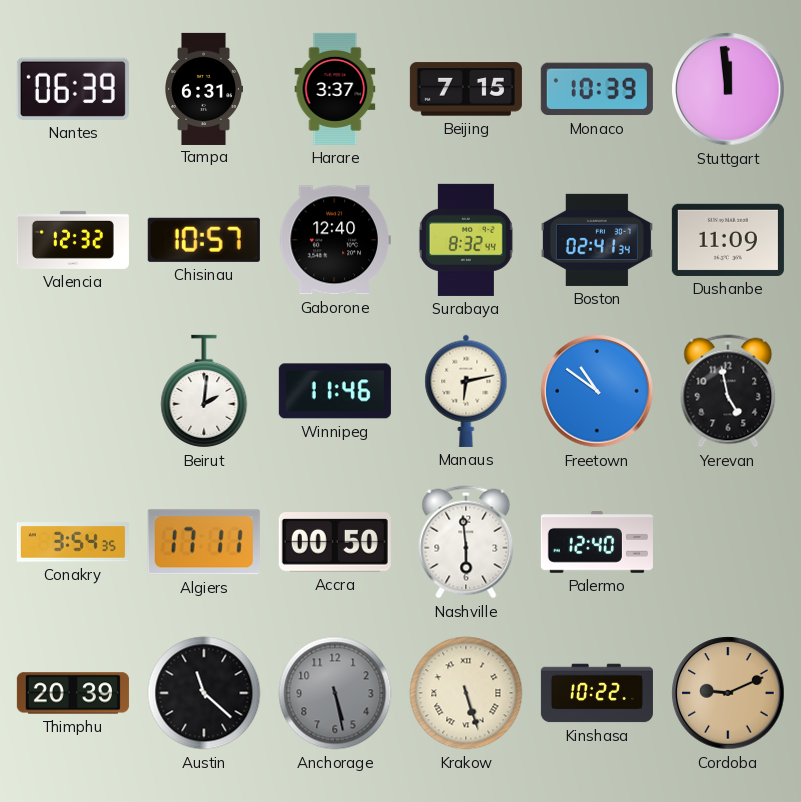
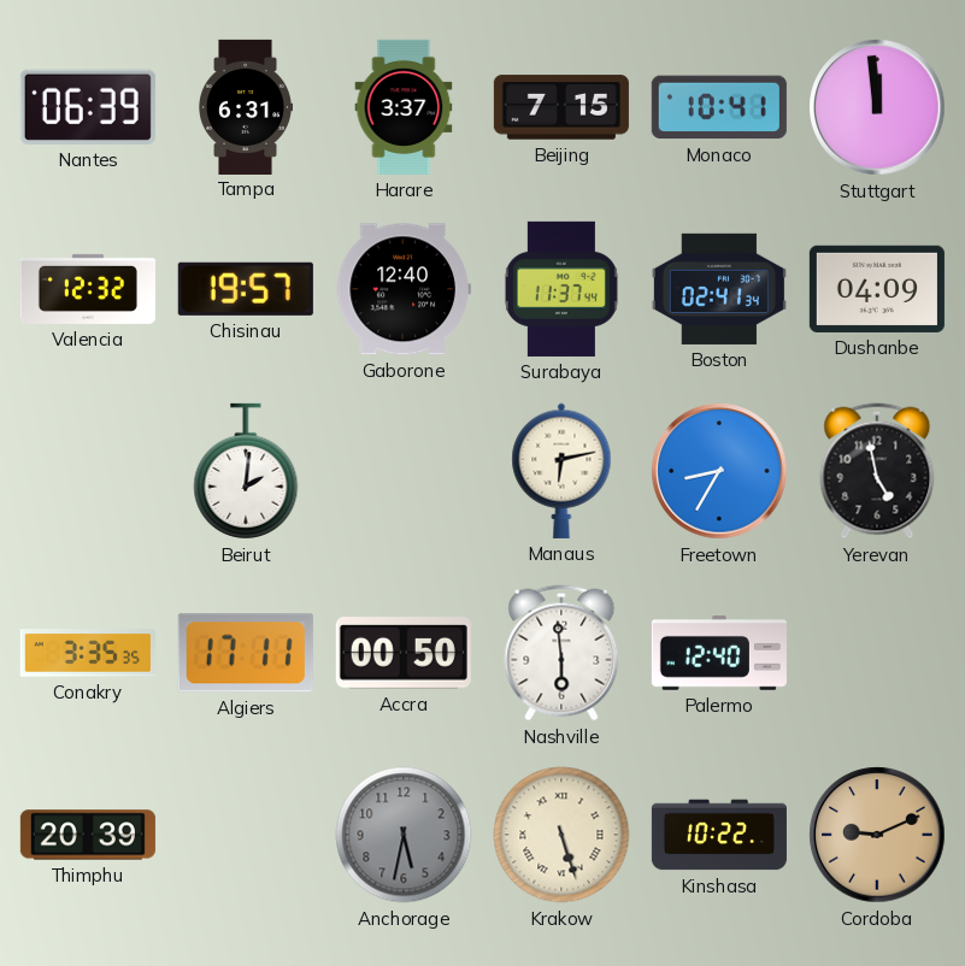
Monaco: 10:39 -> 10:41
Chisinau: 10:57 -> 19:57
Surabaya: 8:32 -> 11:37
Dushanbe: 11:09 -> 04:09
Winnipeg: 11:46 -> none
Freetown: 10:51 -> 8:35
Conakry: 3:54 -> 3:35
Austin: 11:22 -> none
Anchorage: 5:28 -> 5:32
